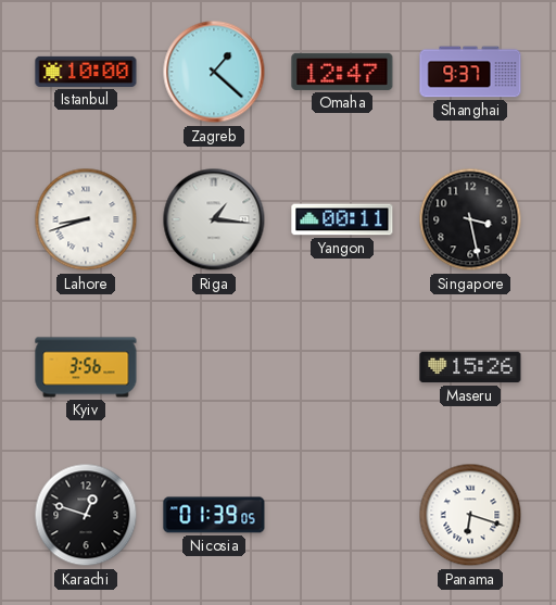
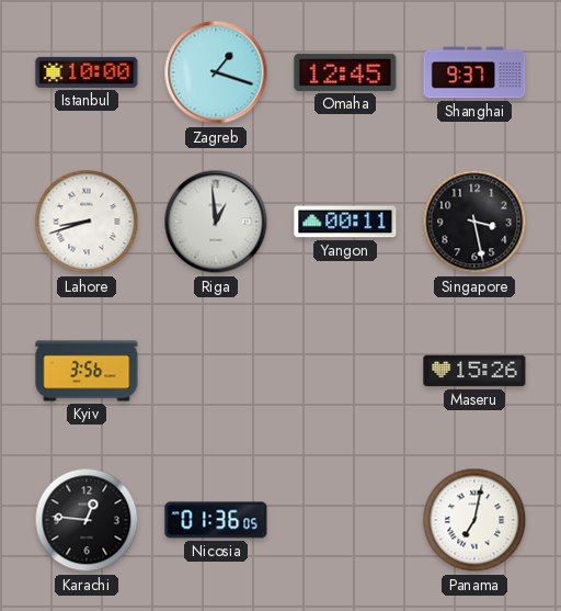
Zagreb: 1:22 -> 1:18
Omaha: 12:47 -> 12:45
Riga: 1:16 -> 12:59
Karachi: 12:48 -> 12:46
Nicosia: 01:39 -> 01:36
Panama: 6:18 -> 7:02
